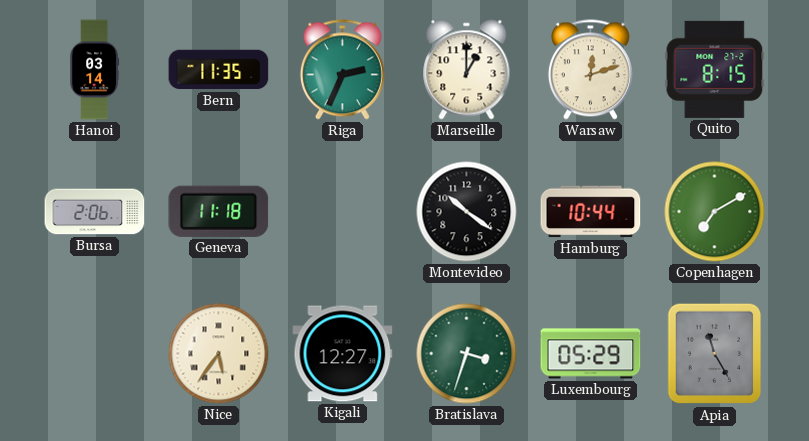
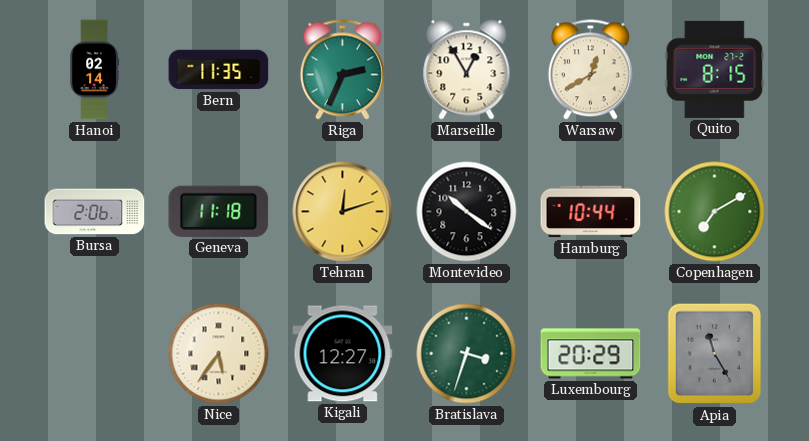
Hanoi: 03:14 -> 02:14
Marseille: 1:00 -> 12:55
Warsaw: 12:12 -> 12:40
Tehran: none -> 12:12
Luxembourg: 05:29 -> 20:29
